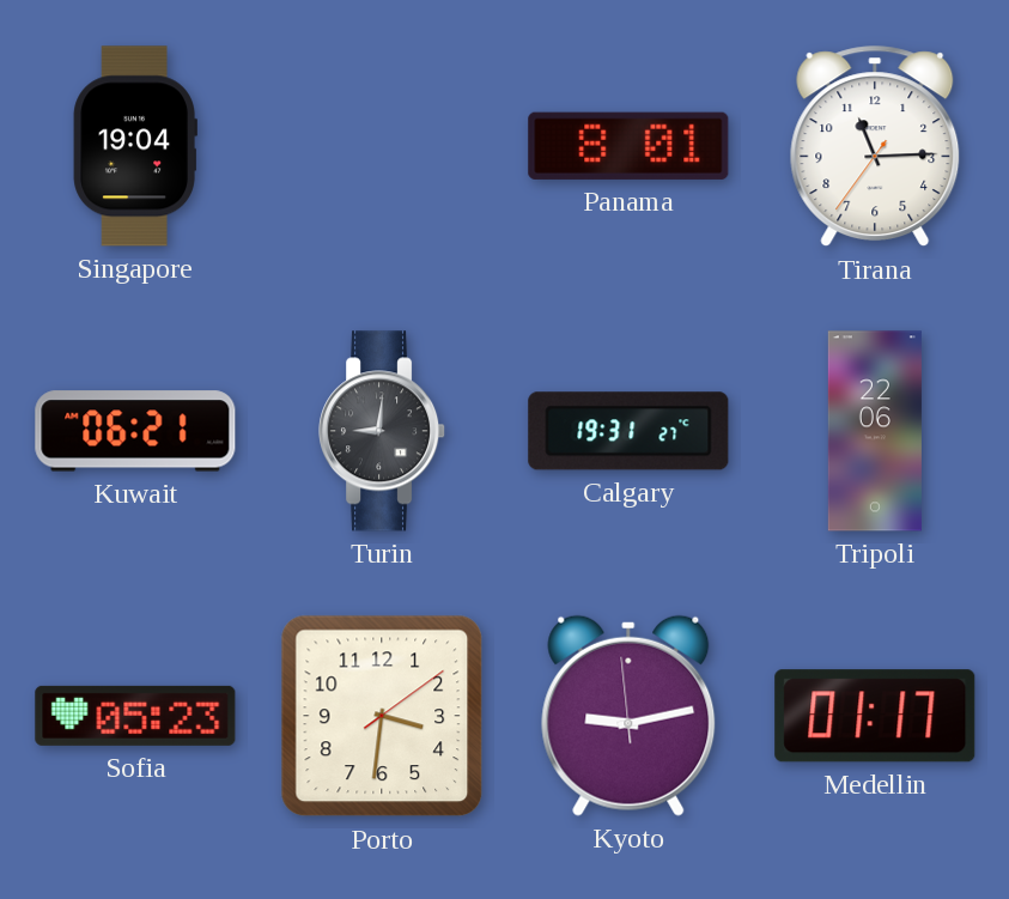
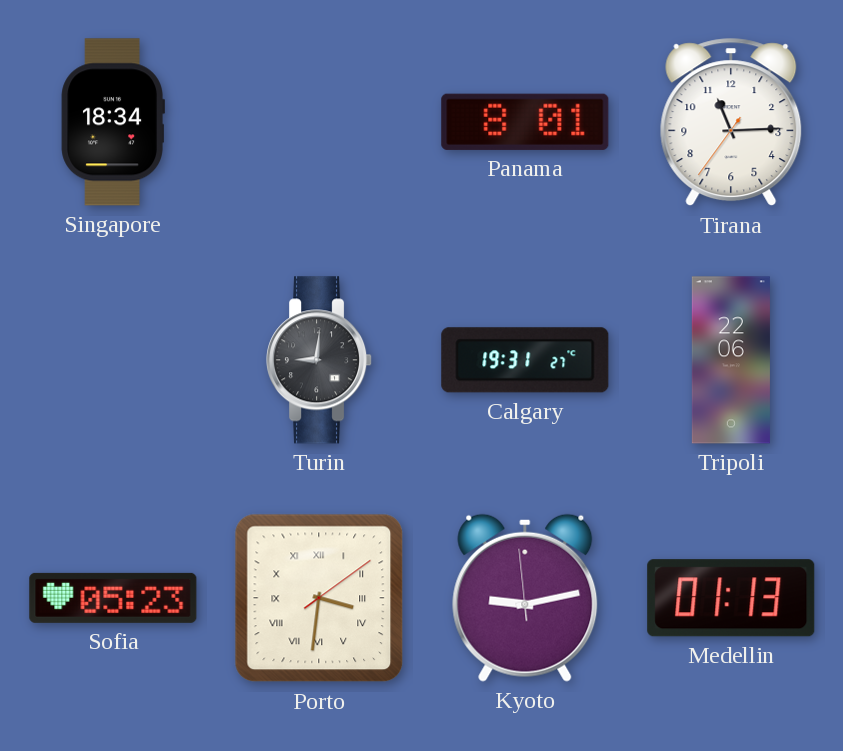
Singapore: 19:04 -> 18:34
Kuwait: 06:21 -> none
Porto numerals: Arabic -> Roman
Medellin: 01:17 -> 01:13
